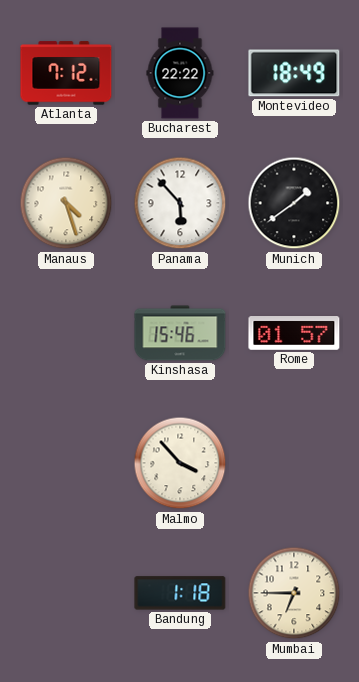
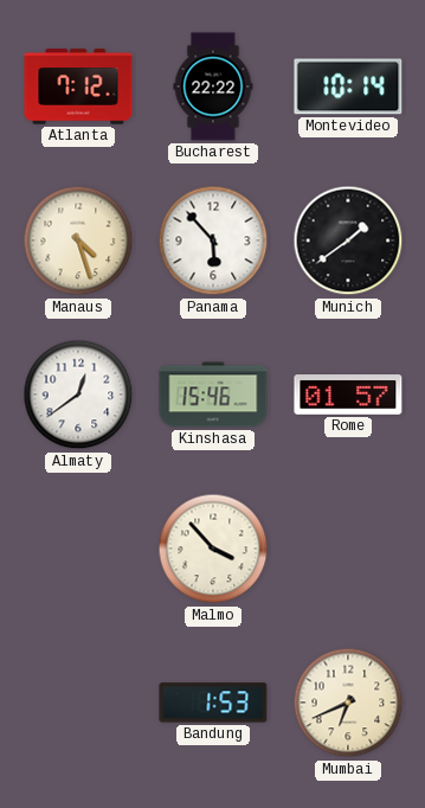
Montevideo: 18:49 -> 10:14
Almaty: none -> 12:39
Bandung: 1:18 -> 1:53
Mumbai: 6:45 -> 6:41
